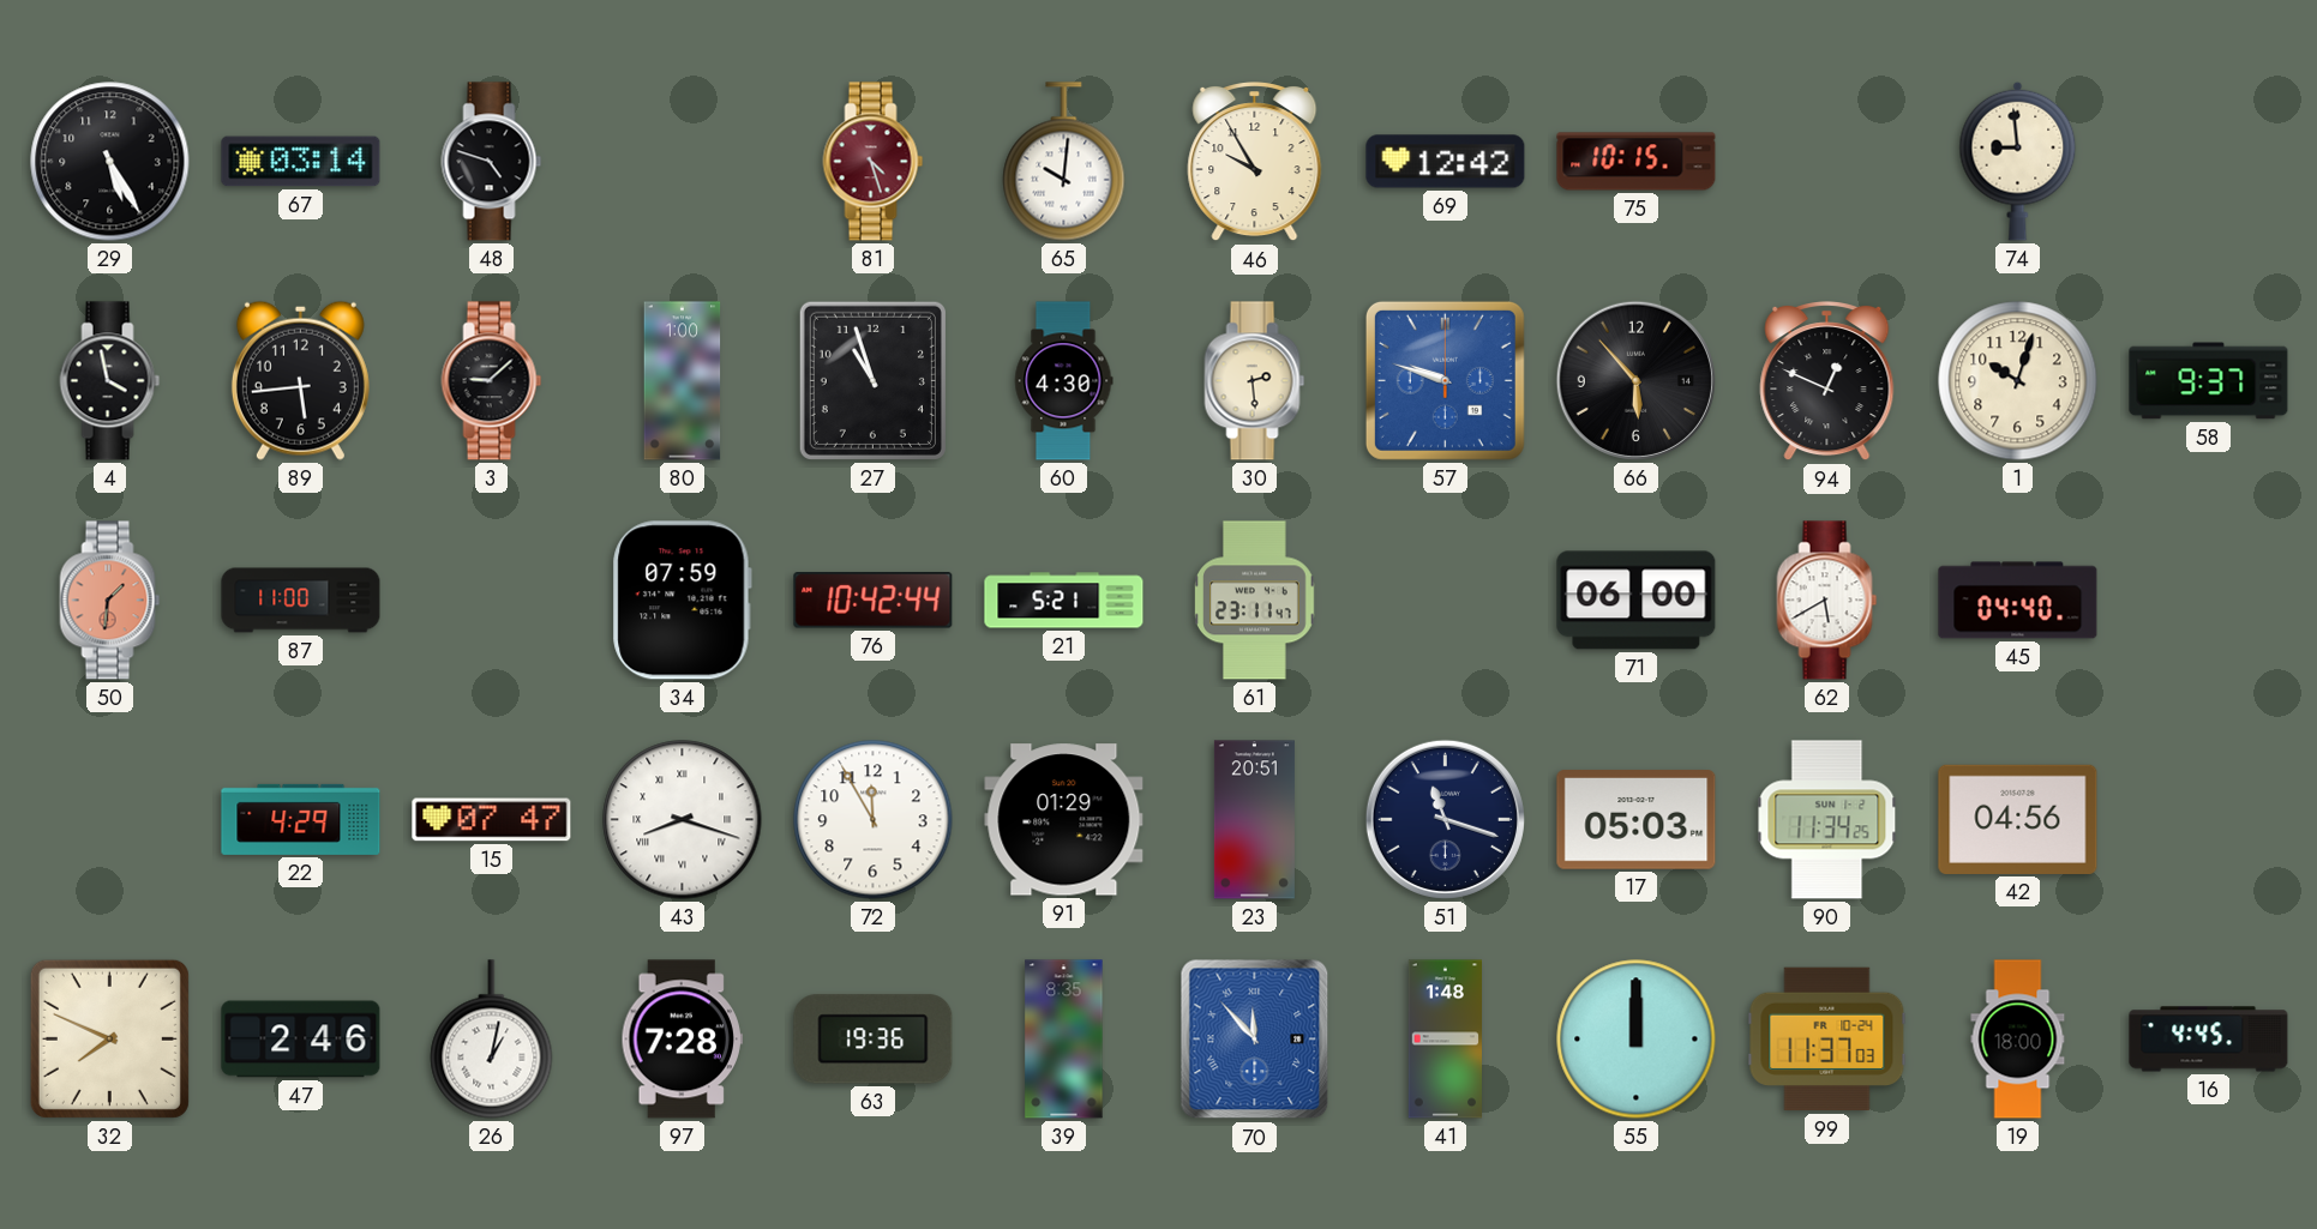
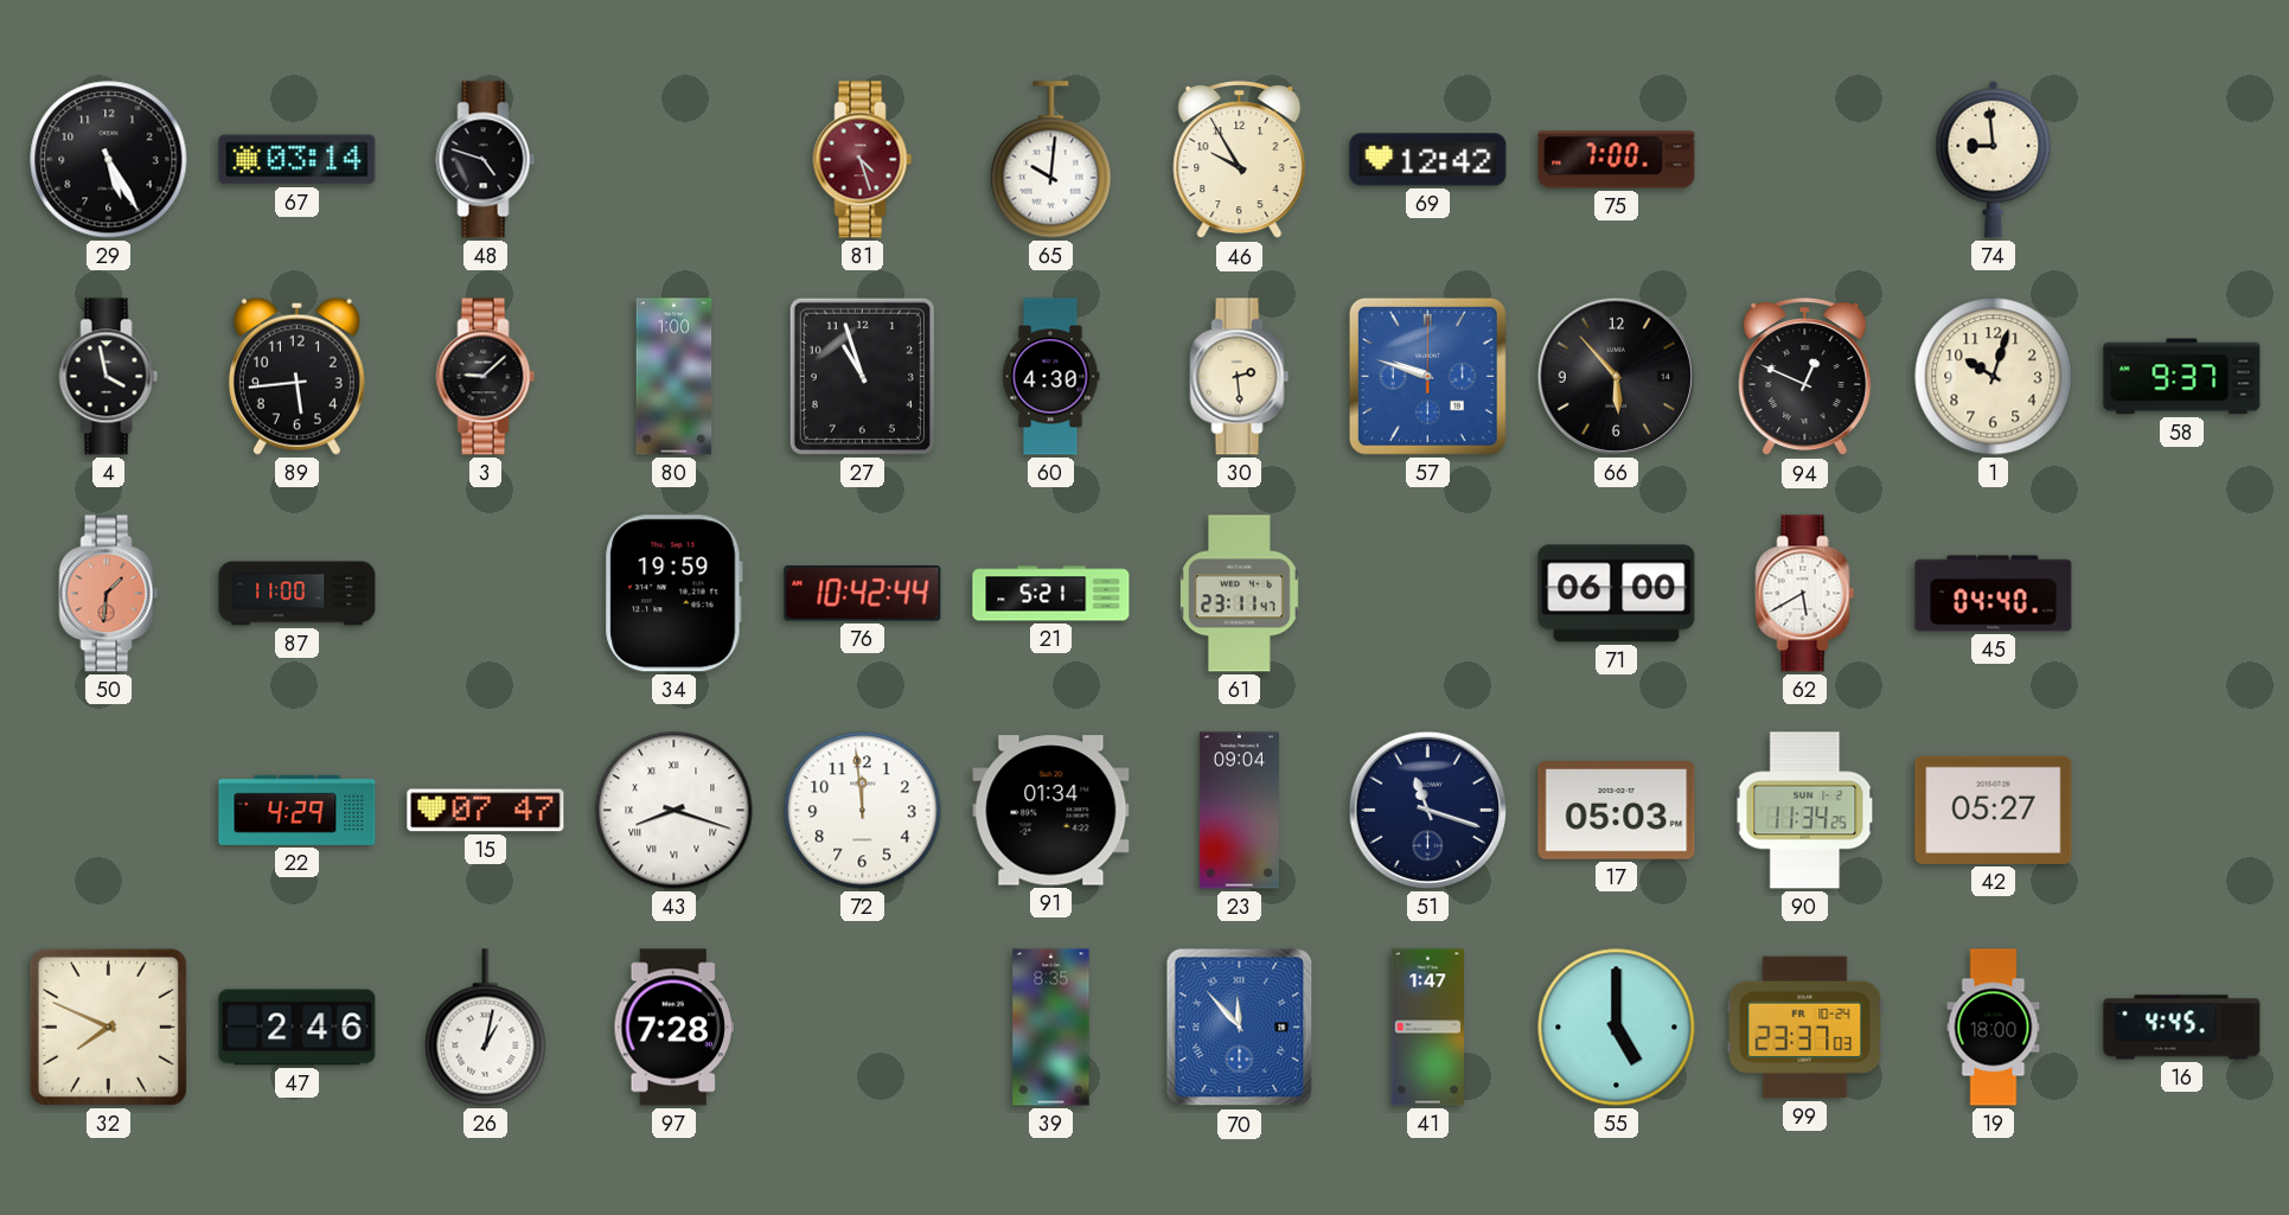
75: 10:15 -> 7:00
34: 07:59 -> 19:59
72: 11:55 -> 11:59
91: 01:29 -> 01:34
23: 20:51 -> 09:04
42: 04:56 -> 05:27
63: 19:36 -> none
41: 1:48 -> 1:47
55: 12:00 -> 5:00
99: 11:37 -> 23:37
